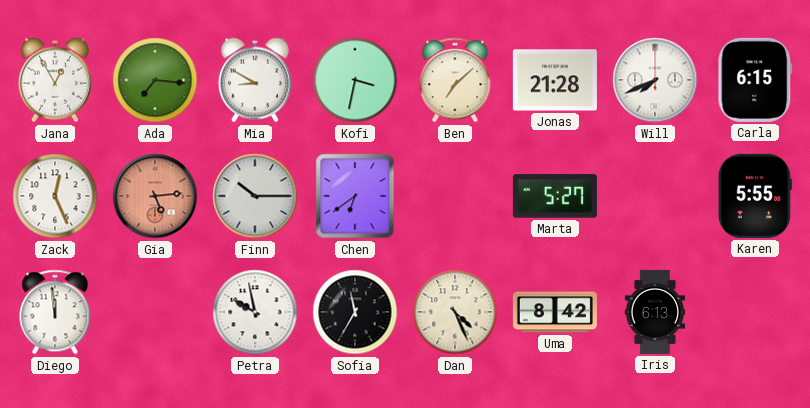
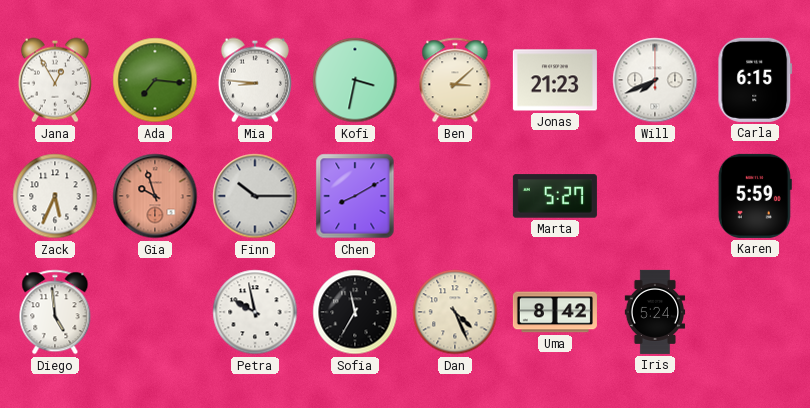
Mia: 8:50 -> 8:46
Ben: 7:08 -> 3:08
Jonas: 21:28 -> 21:23
Zack: 12:26 -> 5:34
Gia: 5:14 -> 9:57
Chen: 6:39 -> 8:10
Karen: 5:55 -> 5:59
Diego: 11:59 -> 4:59
Iris: 6:13 -> 5:24
